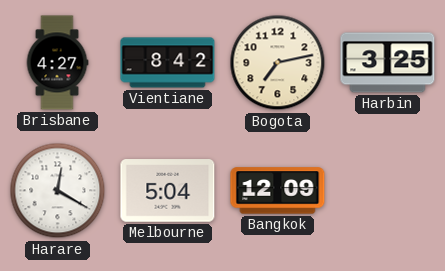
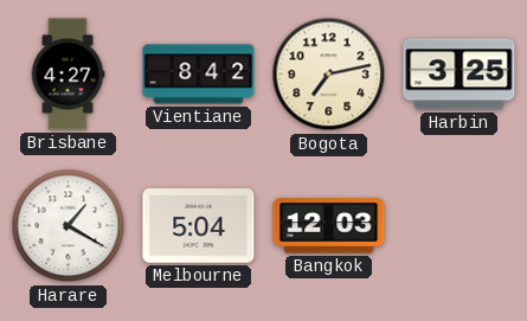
Harare: 12:20 -> 1:20
Bangkok: 12:09 -> 12:03
